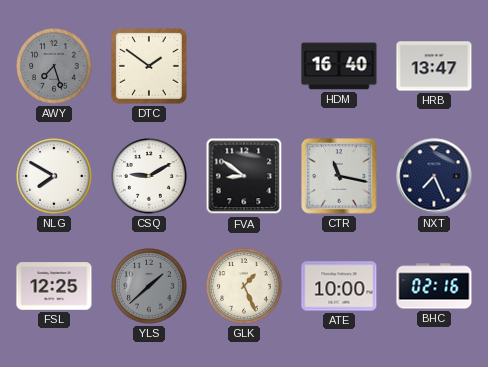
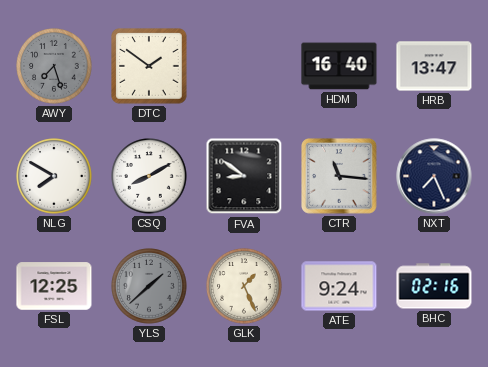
CSQ: 9:10 -> 8:10
CTR: 11:17 -> 11:16
ATE: 10:00 -> 9:24
